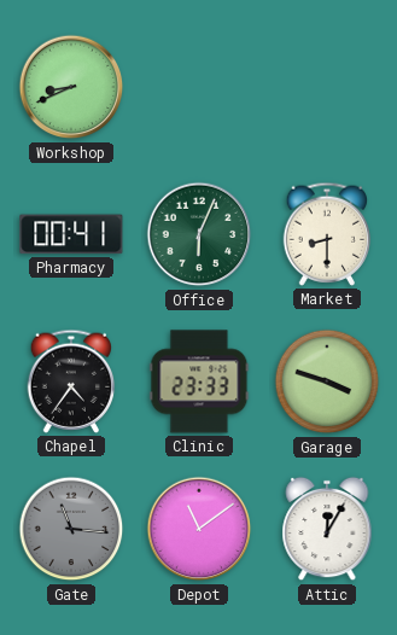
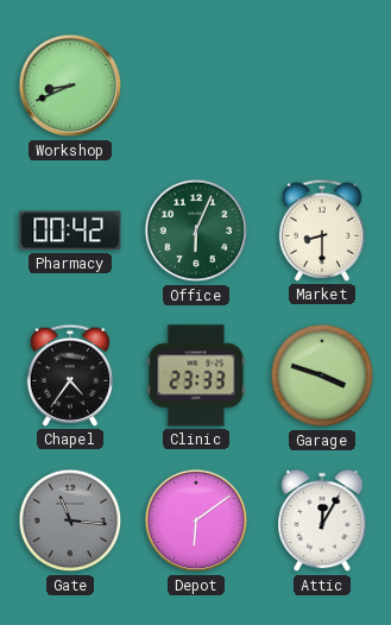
Pharmacy: 00:41 -> 00:42
Depot: 11:09 -> 6:09
